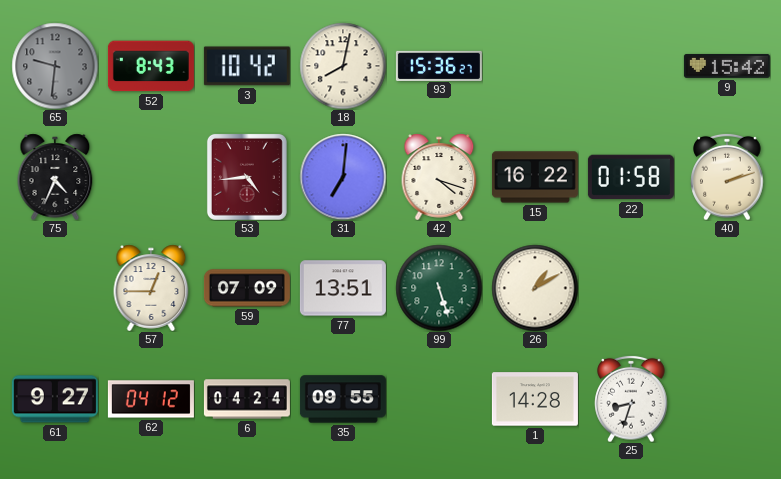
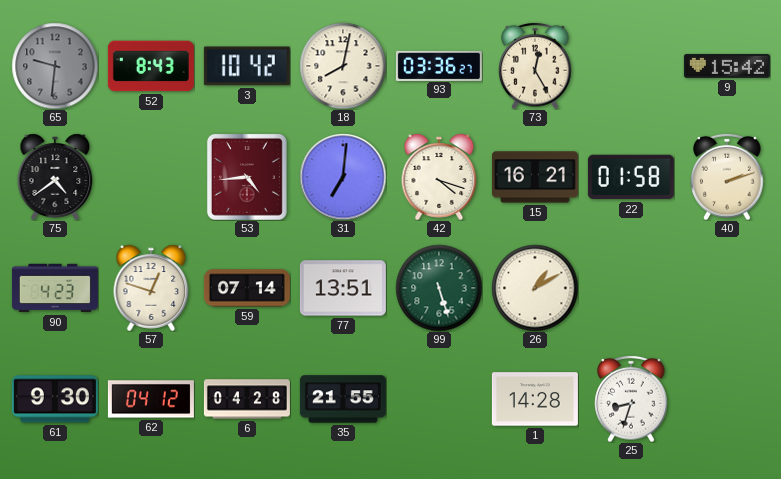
93: 15:36 -> 03:36
73: none -> 12:25
75: 4:34 -> 4:39
15: 16:22 -> 16:21
90: none -> 4:23
57: 12:45 -> 12:48
59: 07:09 -> 07:14
61: 9:27 -> 9:30
6: 04:24 -> 04:28
35: 09:55 -> 21:55
